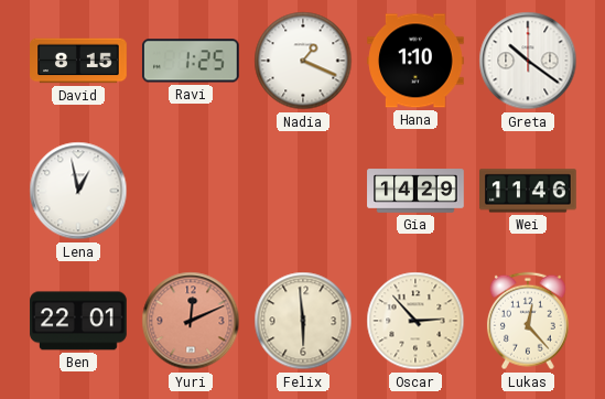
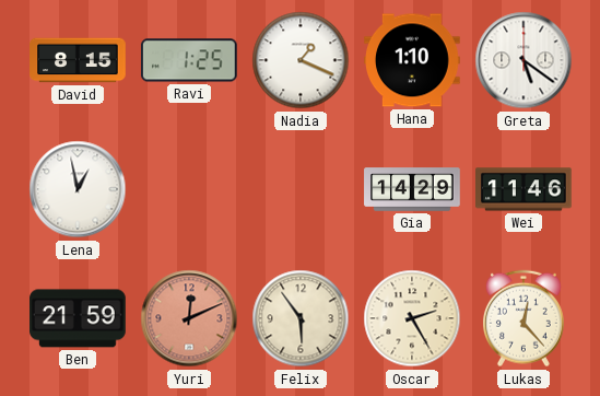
Greta: 10:21 -> 5:21
Ben: 22:01 -> 21:59
Felix: 5:59 -> 5:54
Oscar: 2:53 -> 2:25
